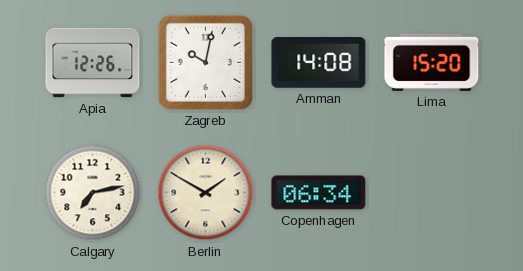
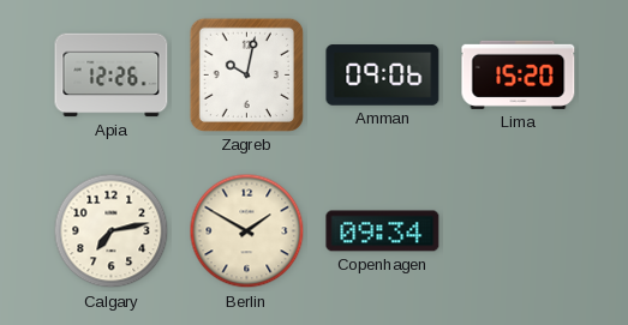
Amman: 14:08 -> 09:06
Copenhagen: 06:34 -> 09:34
